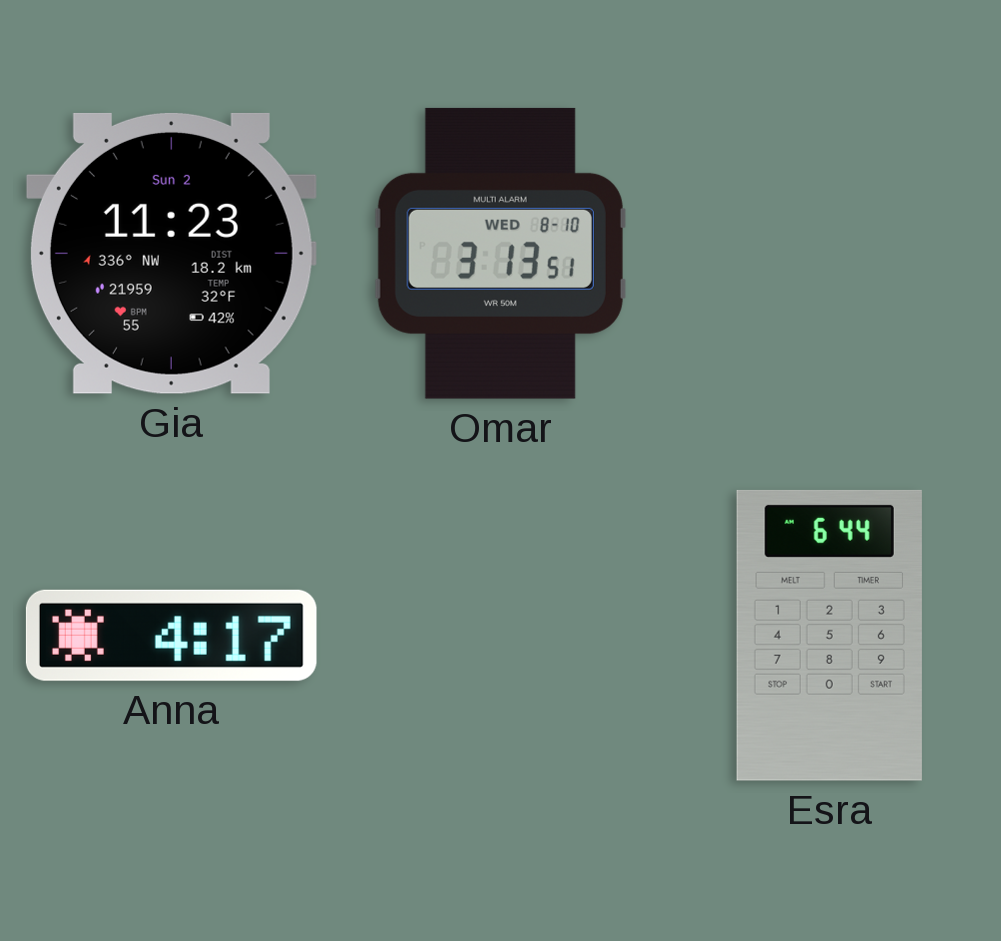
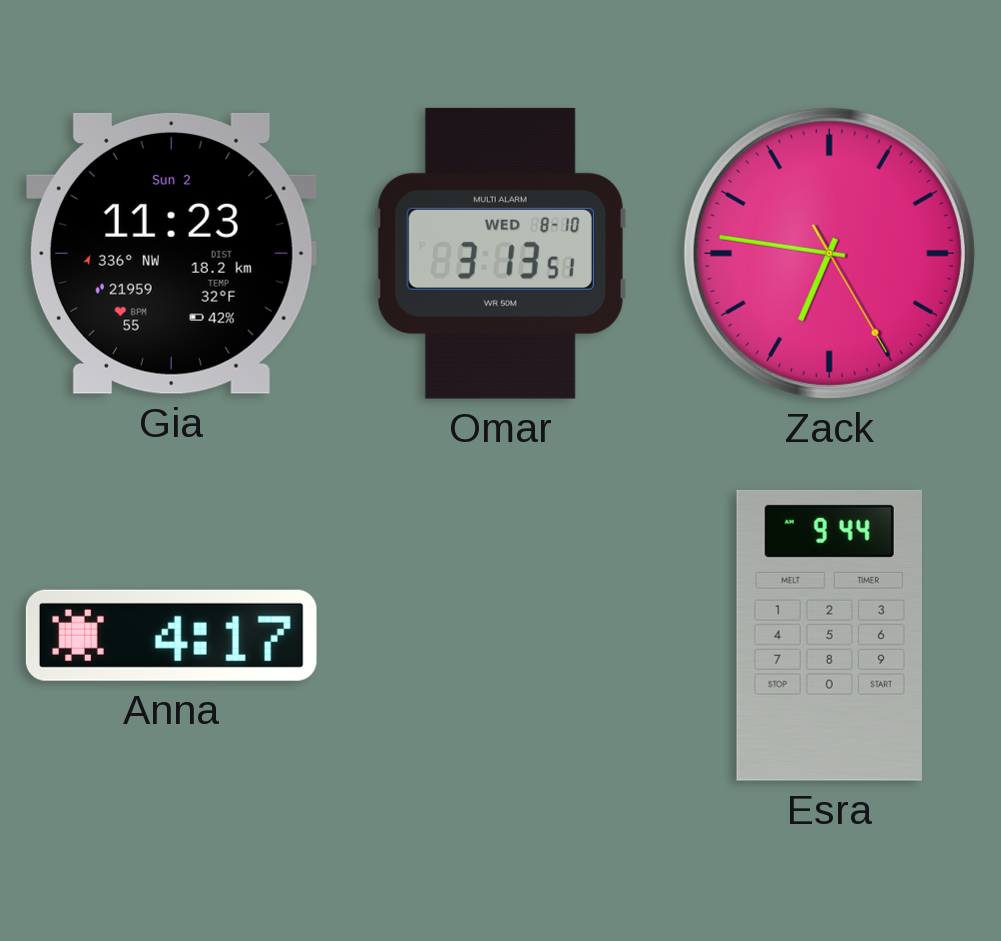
Zack: none -> 6:46
Esra: 6:44 -> 9:44
